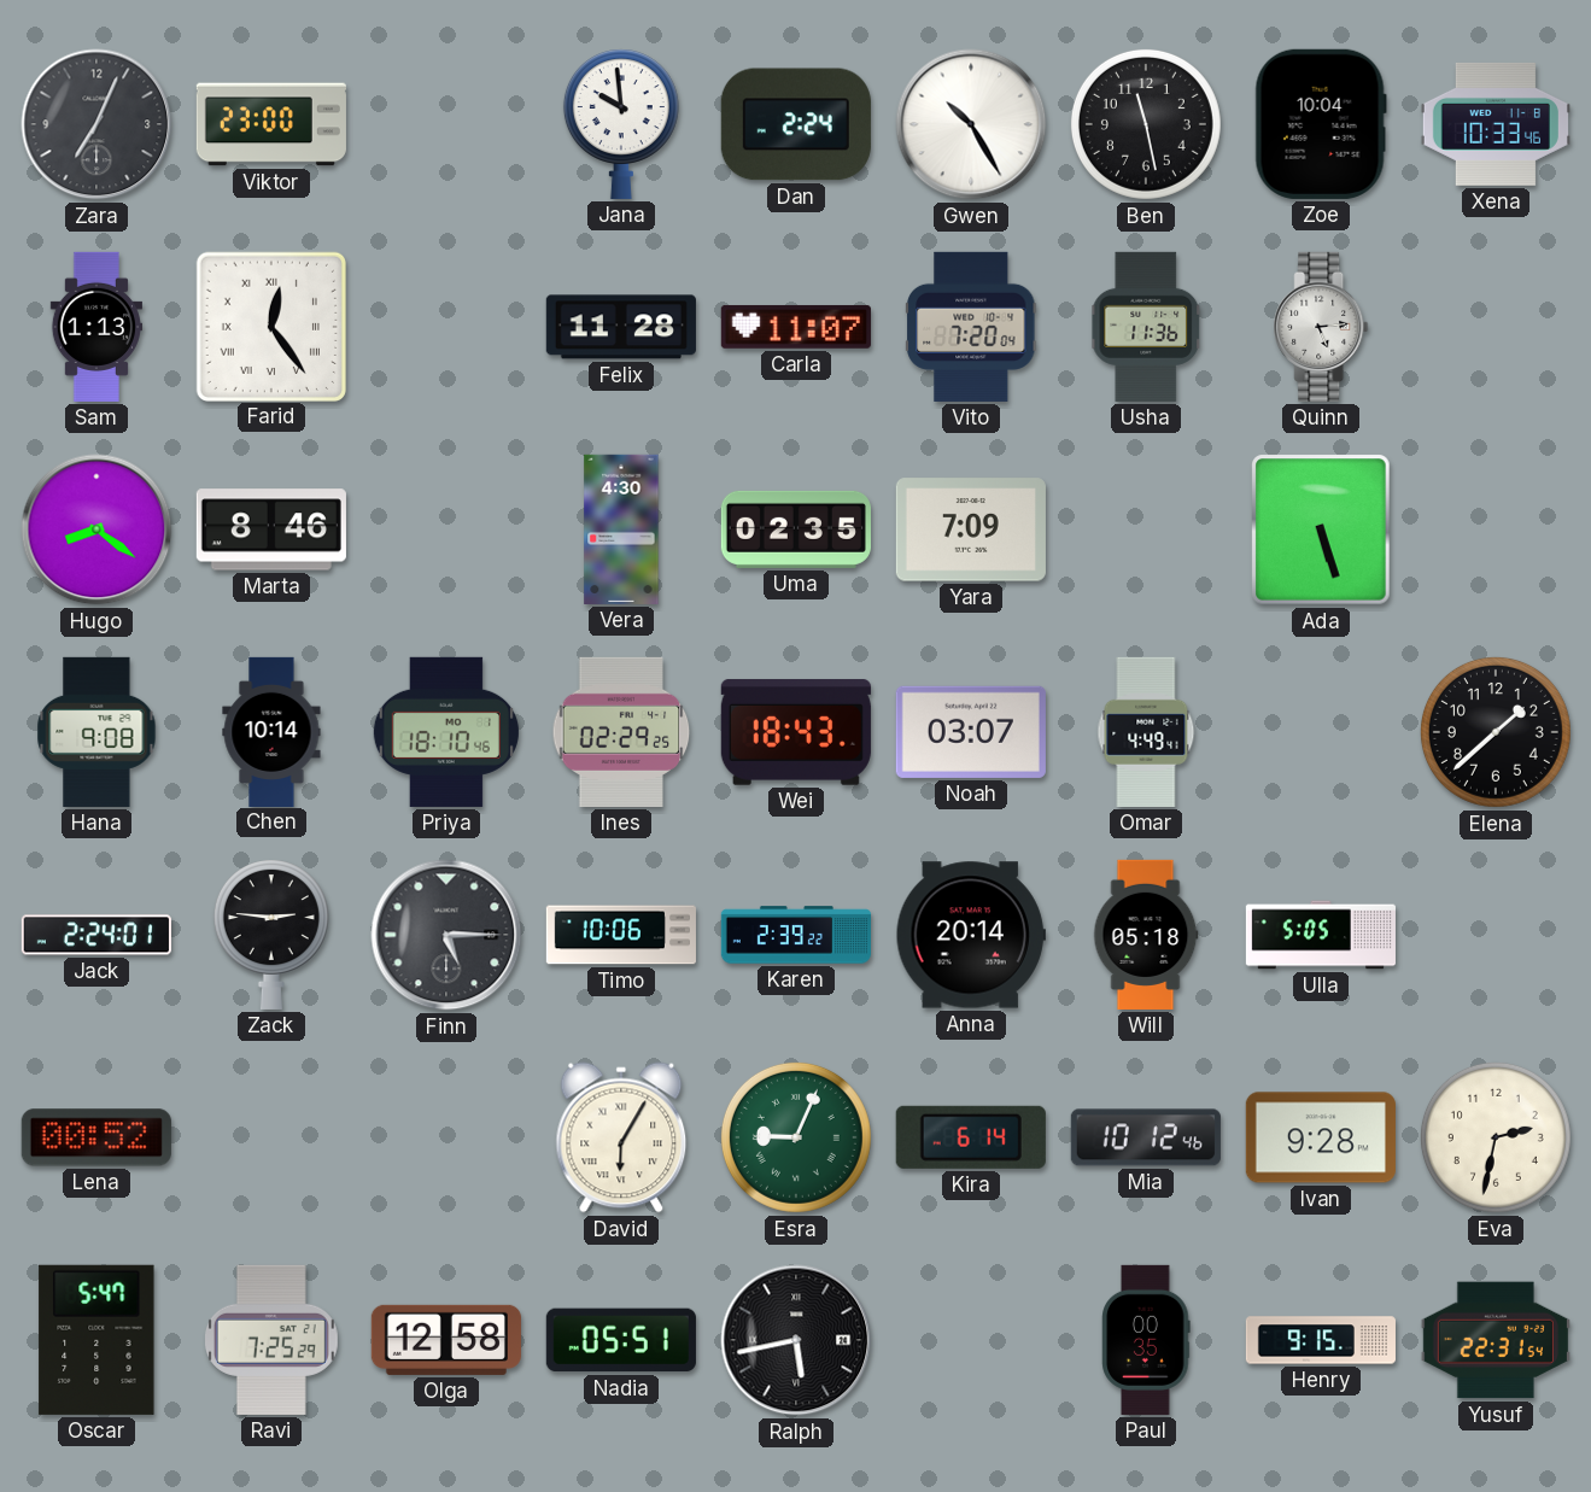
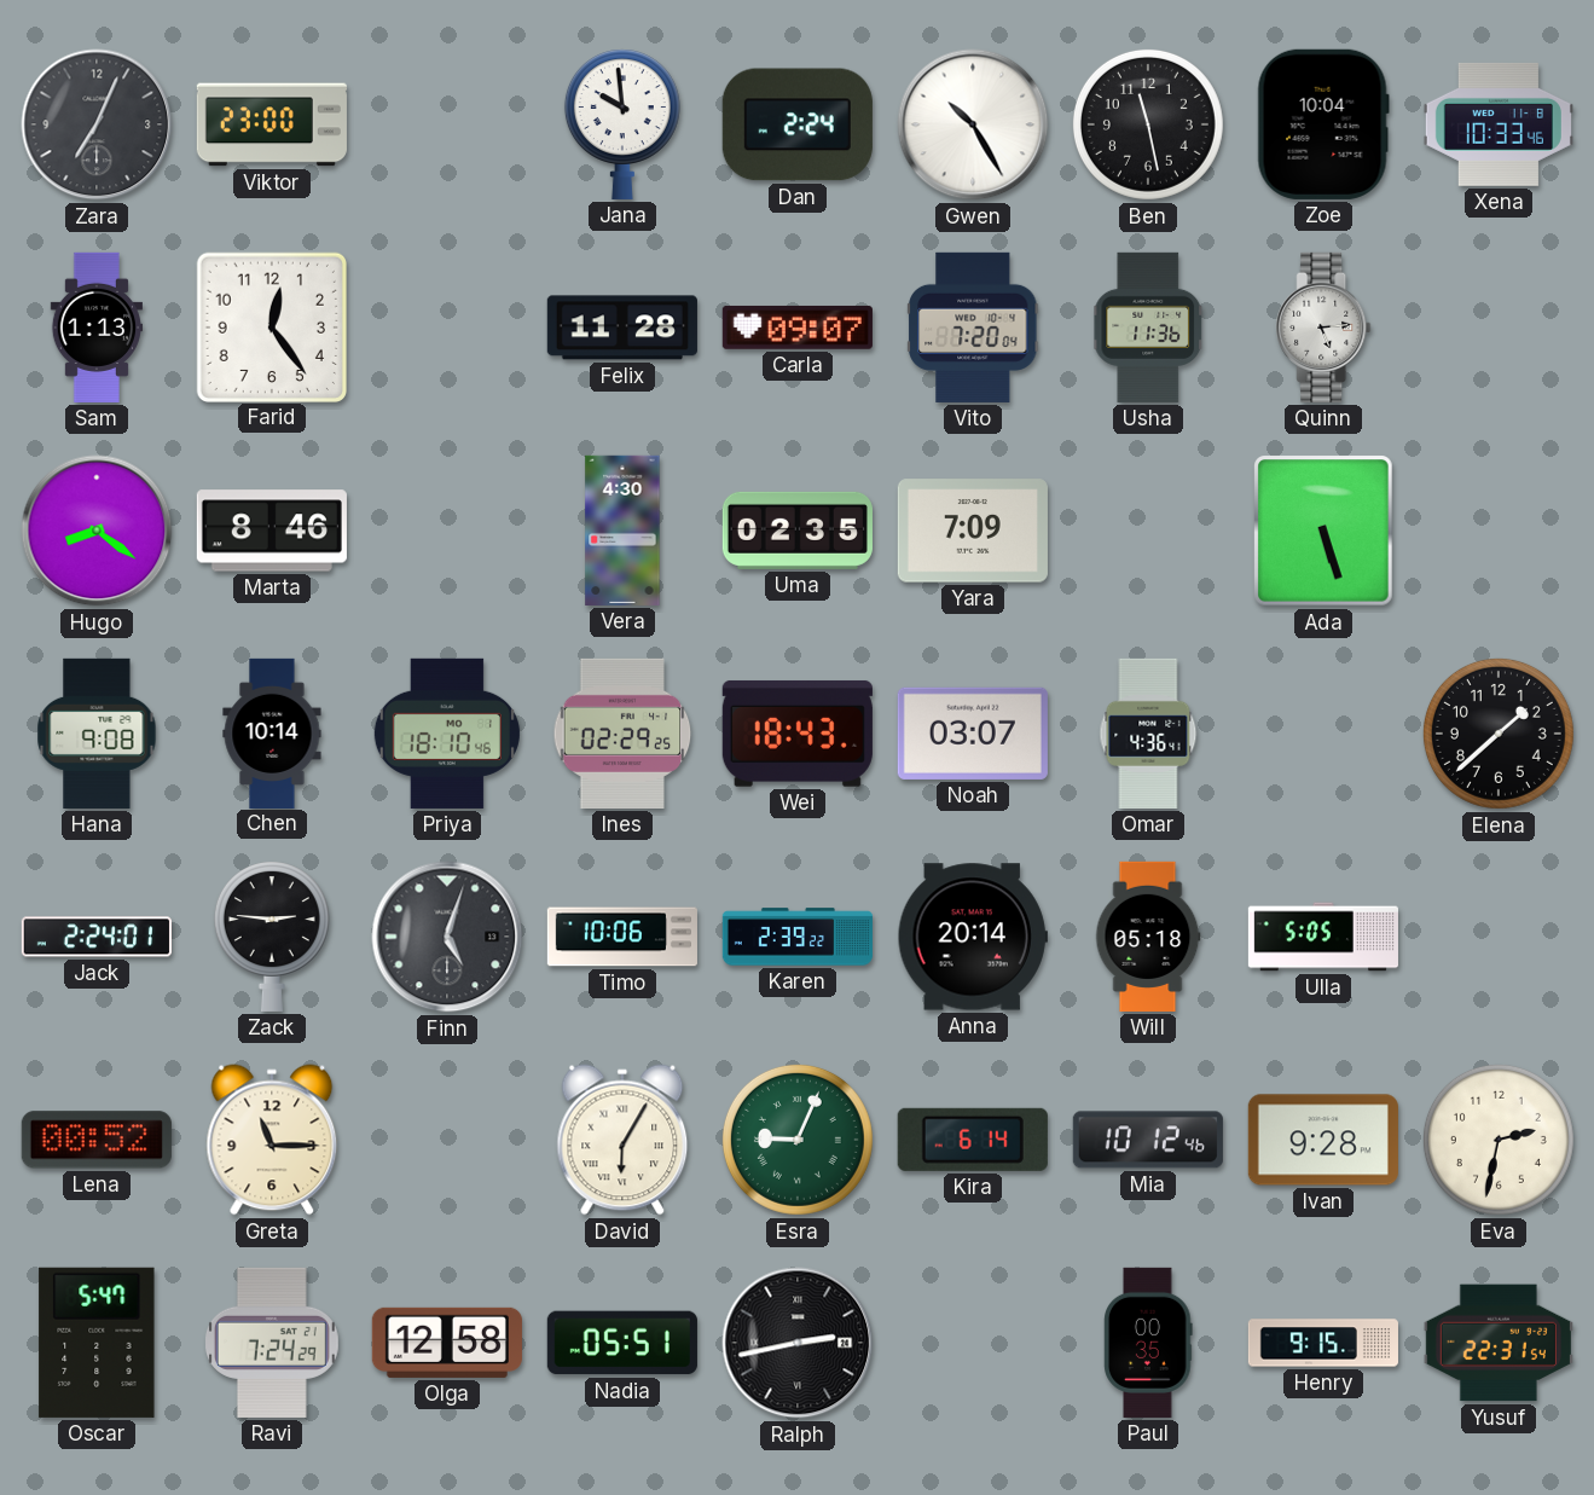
Farid numerals: Roman -> Arabic
Carla: 11:07 -> 09:07
Omar: 4:49 -> 4:36
Finn: 5:15 -> 5:03
Greta: none -> 11:15
Ravi: 7:25 -> 7:24
Ralph: 5:43 -> 2:43
